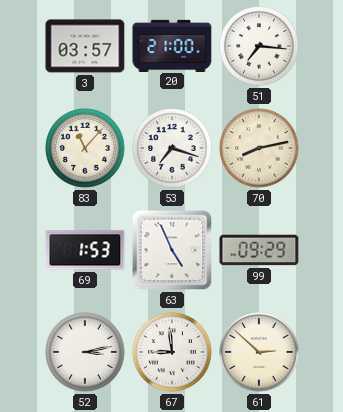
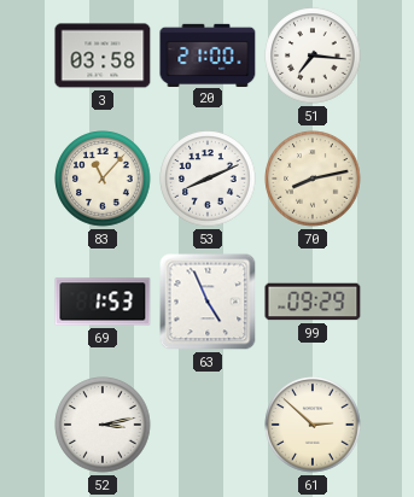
3: 03:57 -> 03:58
53: 7:18 -> 8:11
67: 8:59 -> none
